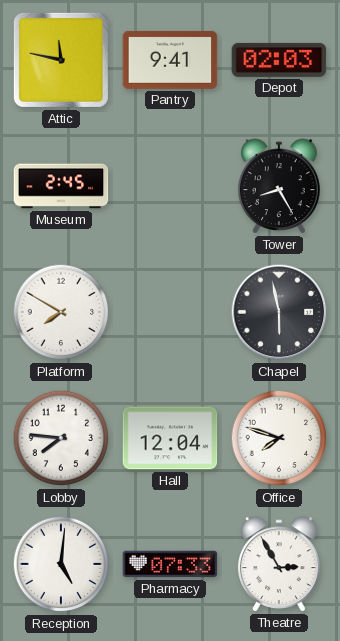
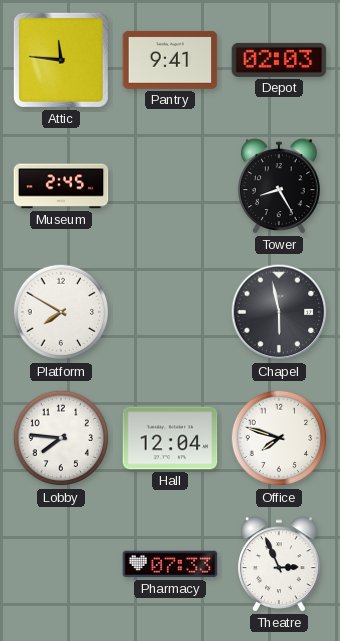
Attic: 11:47 -> 11:46
Reception: 5:01 -> none
Theatre: 2:55 -> 2:56
